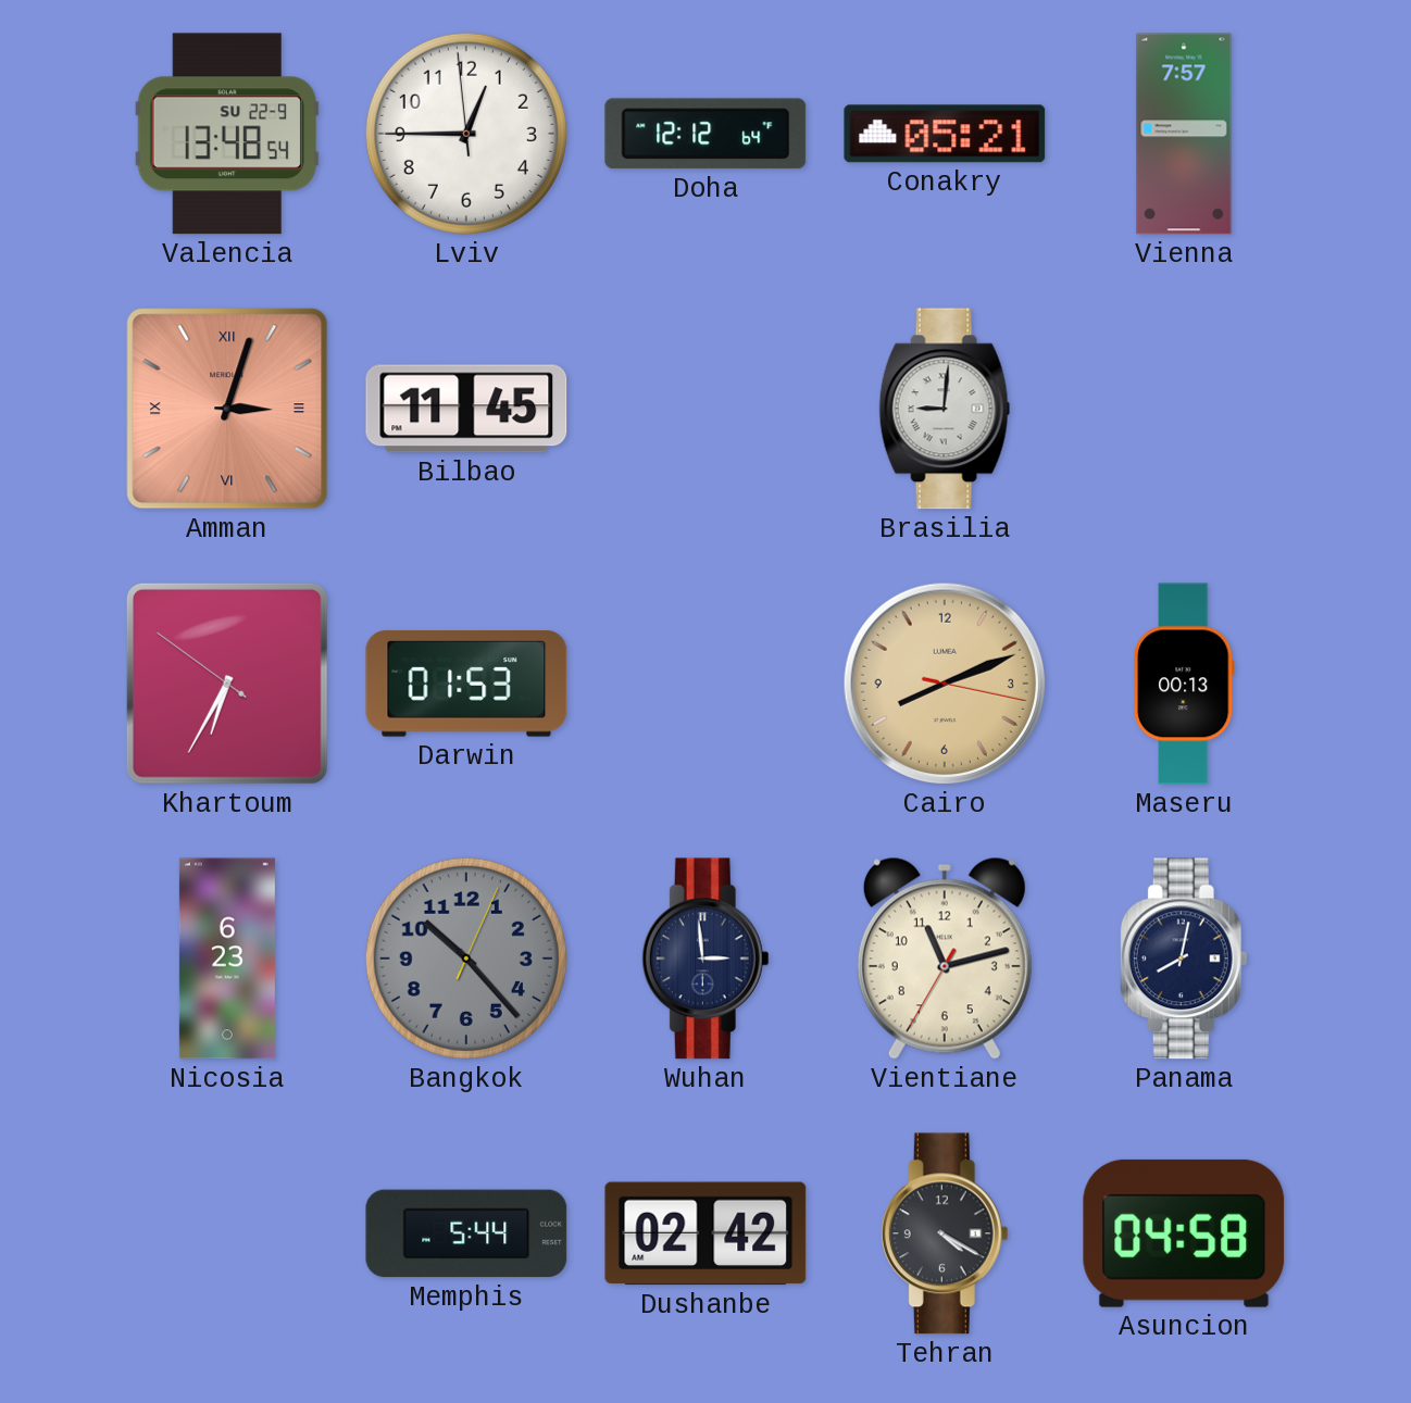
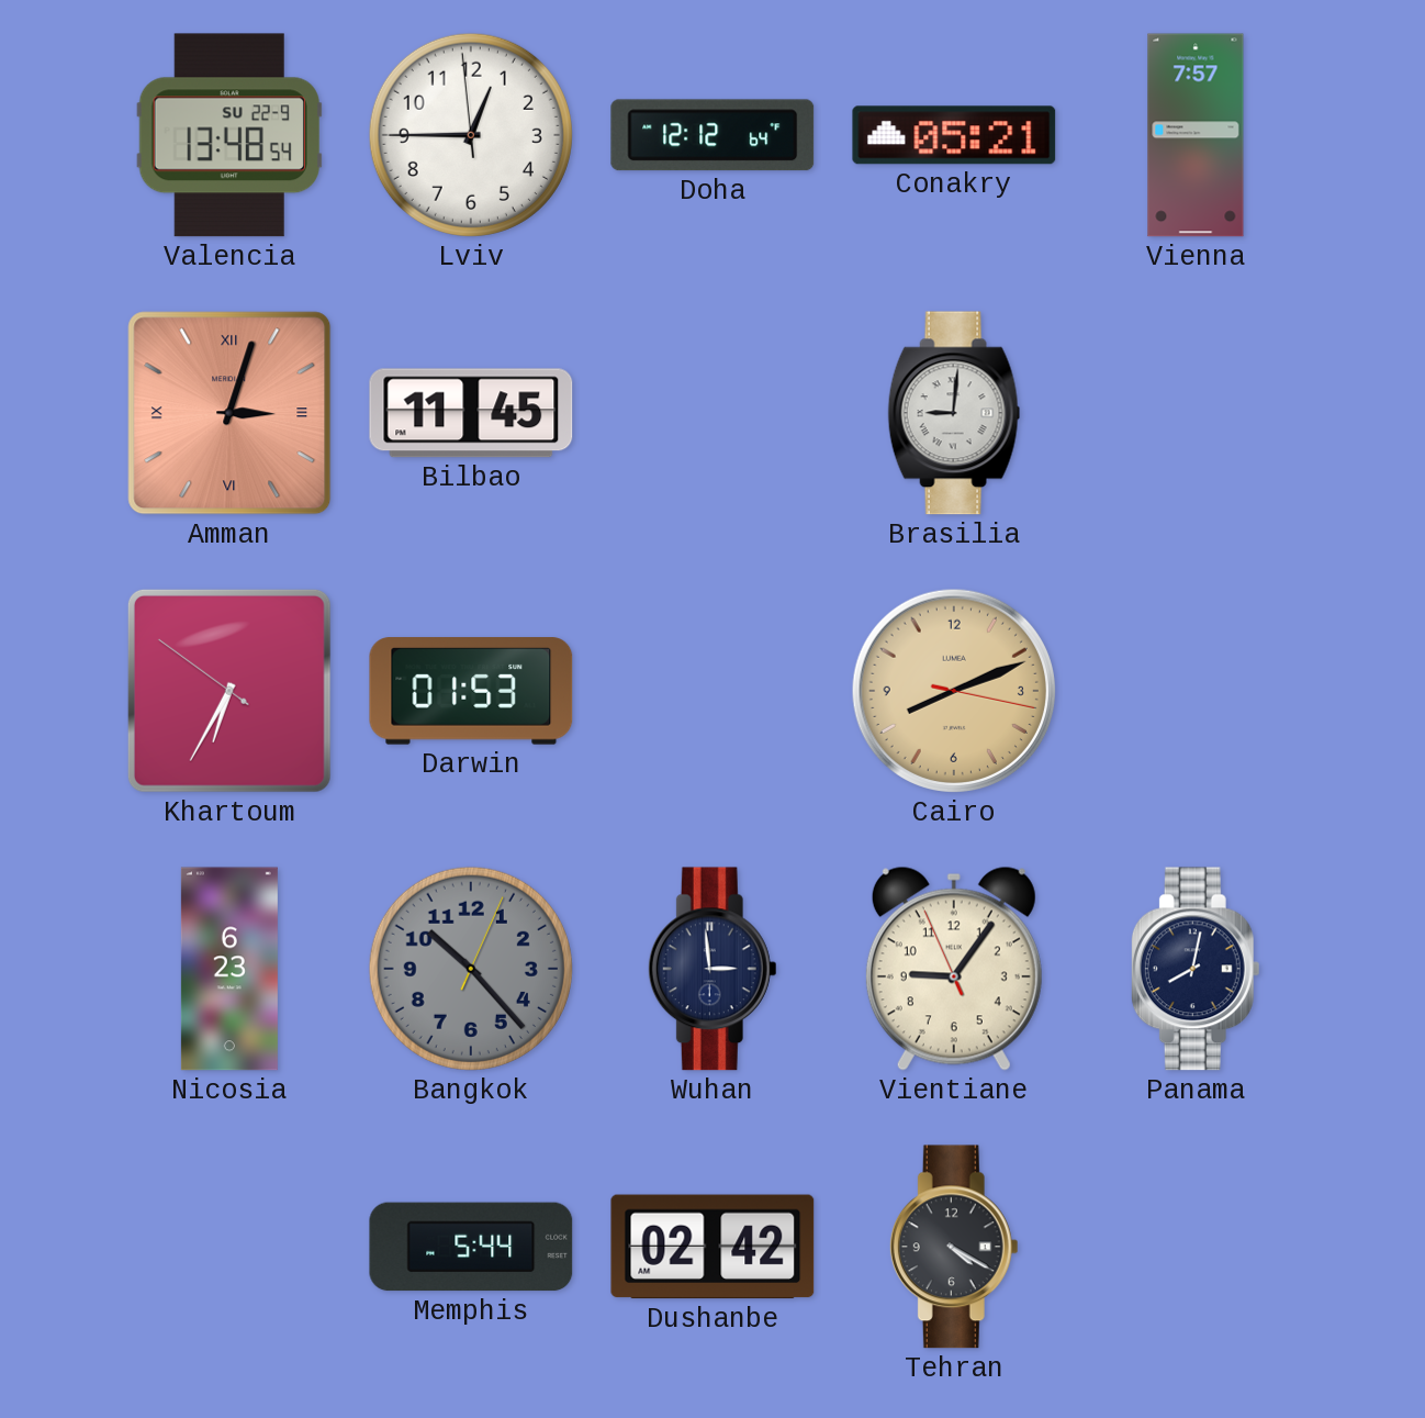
Maseru: 00:13 -> none
Vientiane: 11:12 -> 9:05
Asuncion: 04:58 -> none
